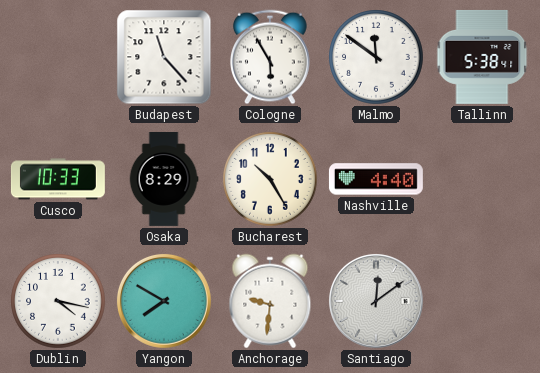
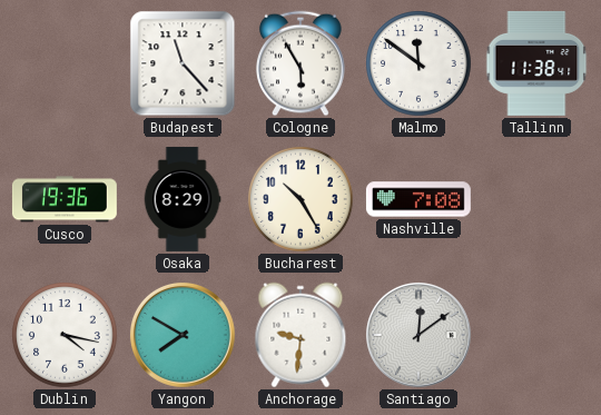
Tallinn: 5:38 -> 11:38
Cusco: 10:33 -> 19:36
Nashville: 4:40 -> 7:08
